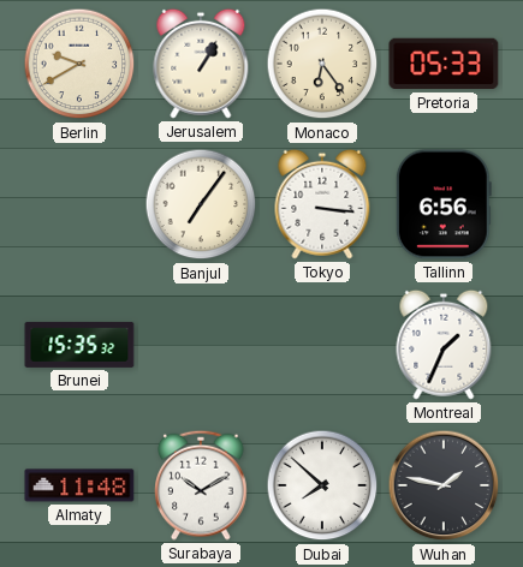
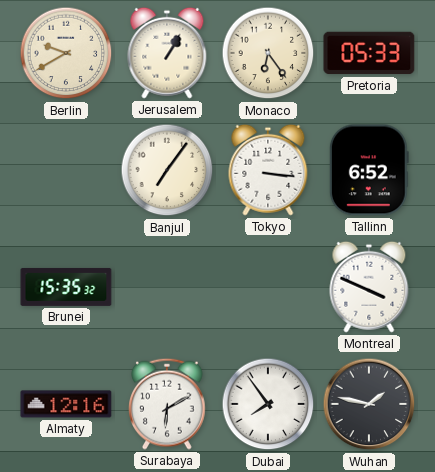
Tallinn: 6:56 -> 6:52
Montreal: 1:34 -> 3:49
Almaty: 11:48 -> 12:16
Surabaya: 10:10 -> 6:10
Dubai: 7:52 -> 7:54
